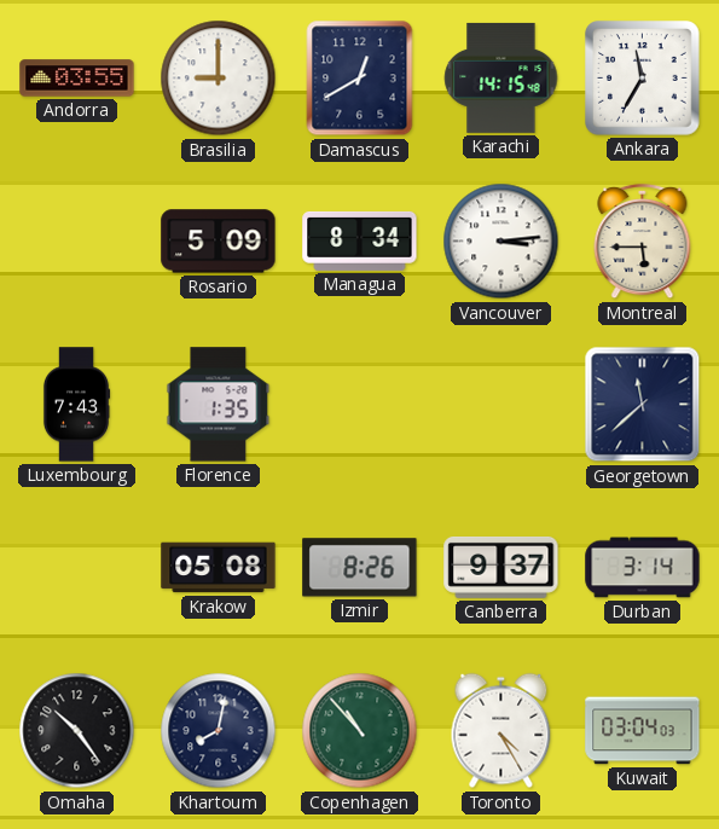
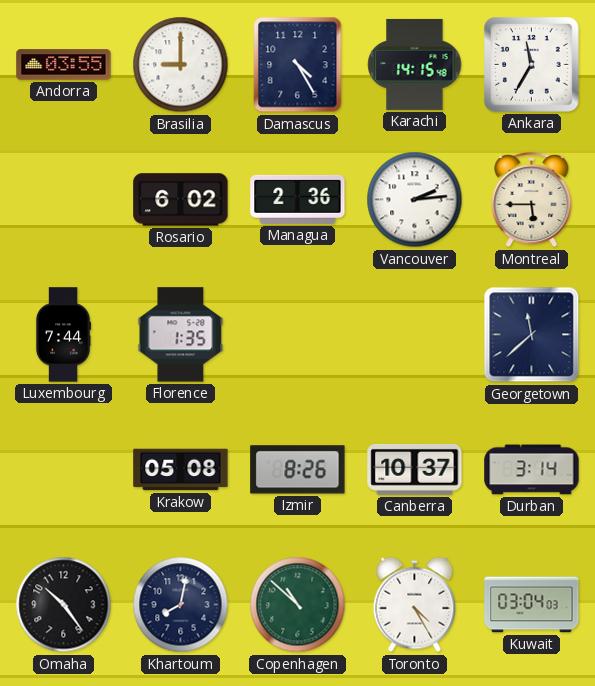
Damascus: 12:40 -> 4:25
Rosario: 5:09 -> 6:02
Managua: 8:34 -> 2:36
Vancouver: 3:14 -> 2:14
Luxembourg: 7:43 -> 7:44
Canberra: 9:37 -> 10:37
Copenhagen: 10:53 -> 10:52
